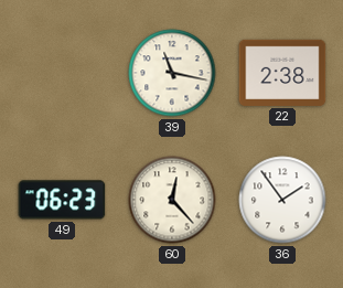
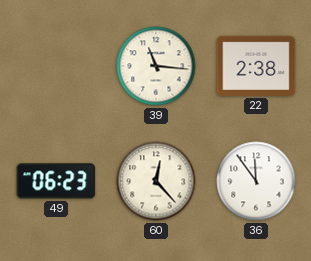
39: 11:17 -> 11:16
36: 1:54 -> 11:54
